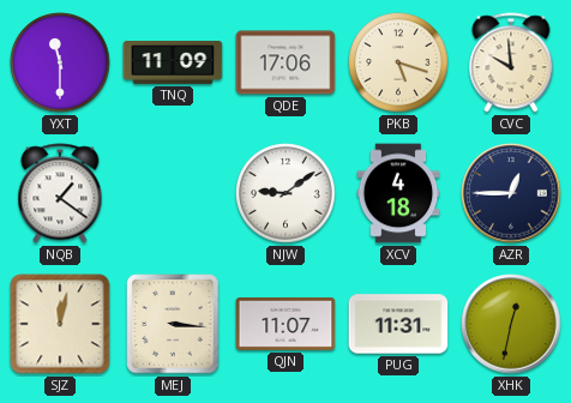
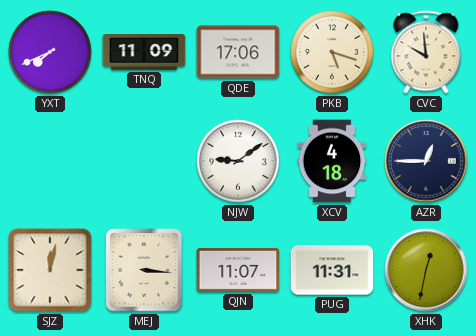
YXT: 11:30 -> 7:41
NQB: 1:21 -> none
